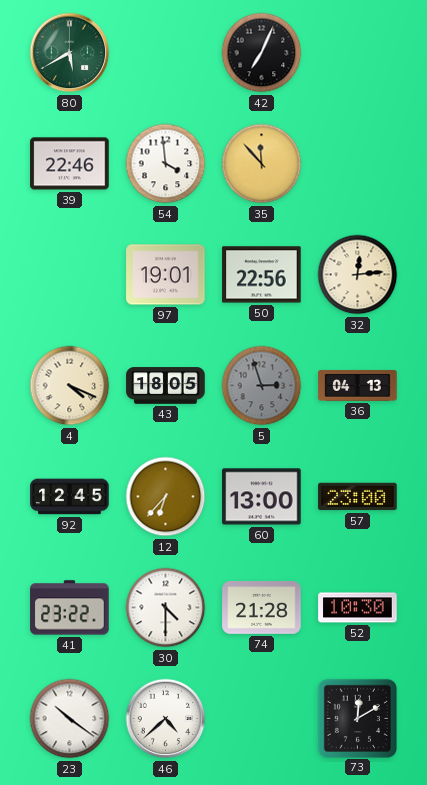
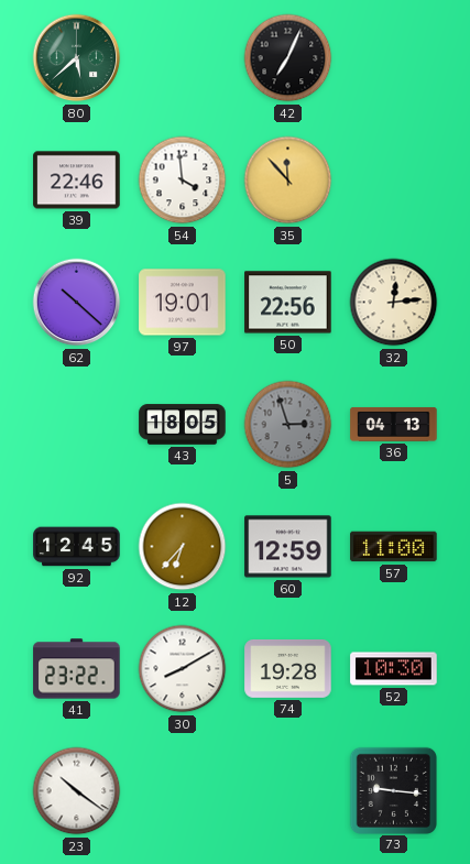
80: 5:40 -> 5:38
62: none -> 10:22
4: 4:19 -> none
60: 13:00 -> 12:59
57: 23:00 -> 11:00
30: 4:30 -> 8:10
74: 21:28 -> 19:28
46: 4:38 -> none
73: 12:10 -> 9:16
